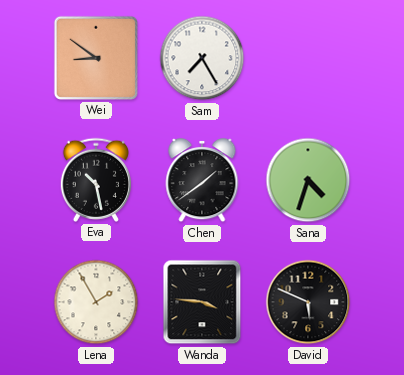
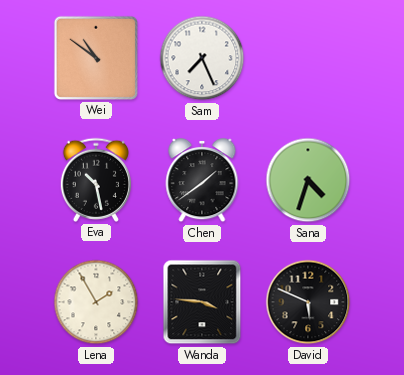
Wei: 8:51 -> 10:51
Sam: 7:25 -> 7:26
